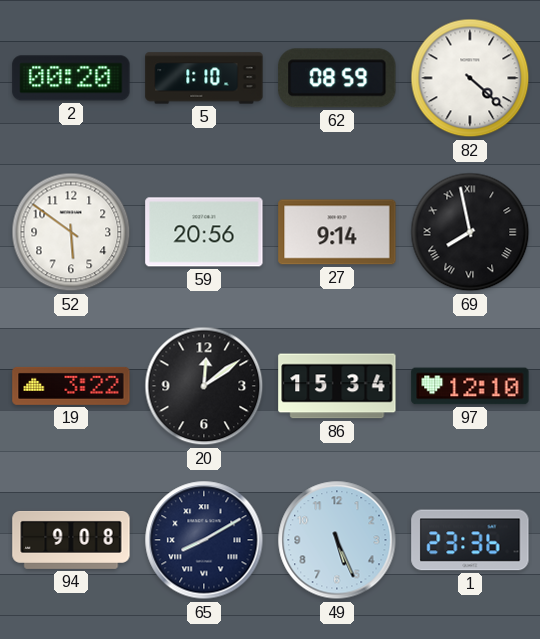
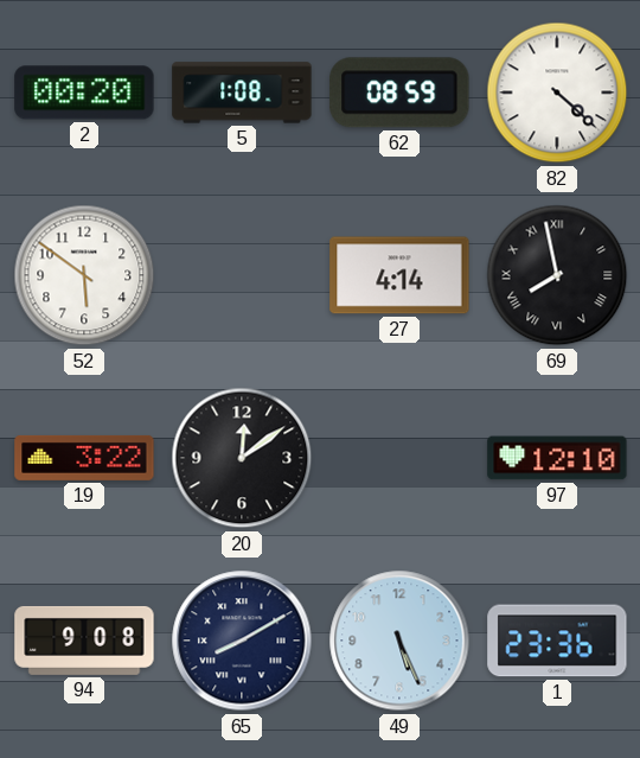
5: 1:10 -> 1:08
59: 20:56 -> none
27: 9:14 -> 4:14
86: 15:34 -> none
